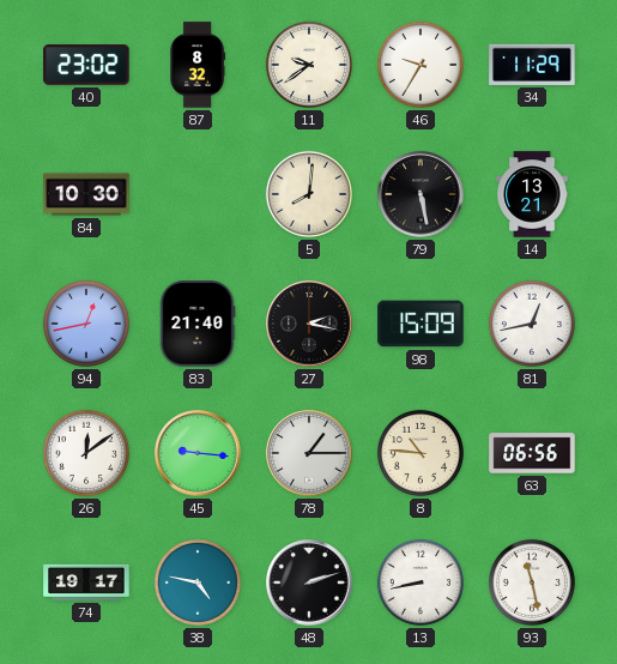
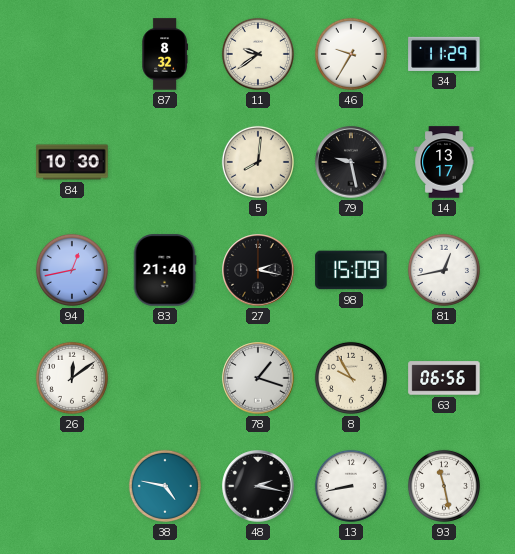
40: 23:02 -> none
79: 5:28 -> 9:28
14: 13:21 -> 13:17
45: 9:16 -> none
78: 1:15 -> 1:18
8: 10:46 -> 9:55
74: 19:17 -> none
48: 2:12 -> 2:17
